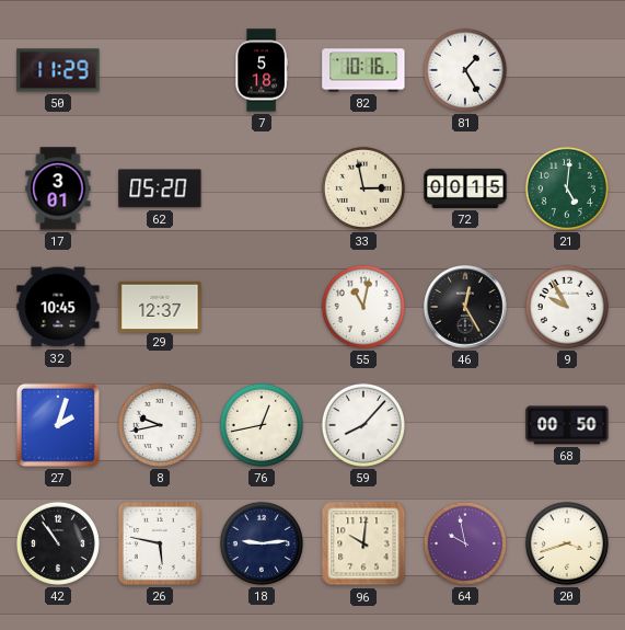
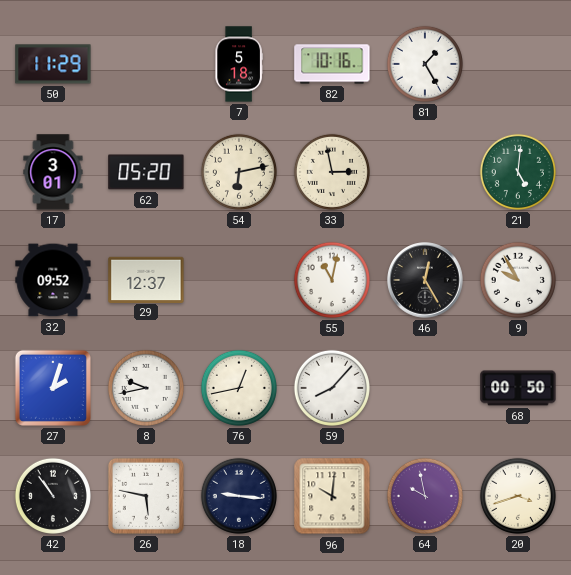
54: none -> 6:13
72: 00:15 -> none
32: 10:45 -> 09:52
18: 9:14 -> 9:16
